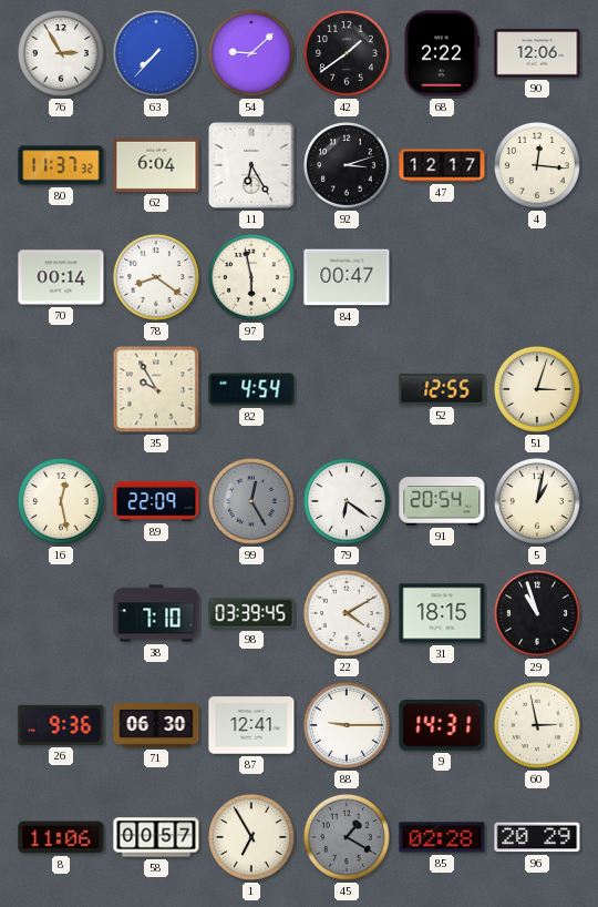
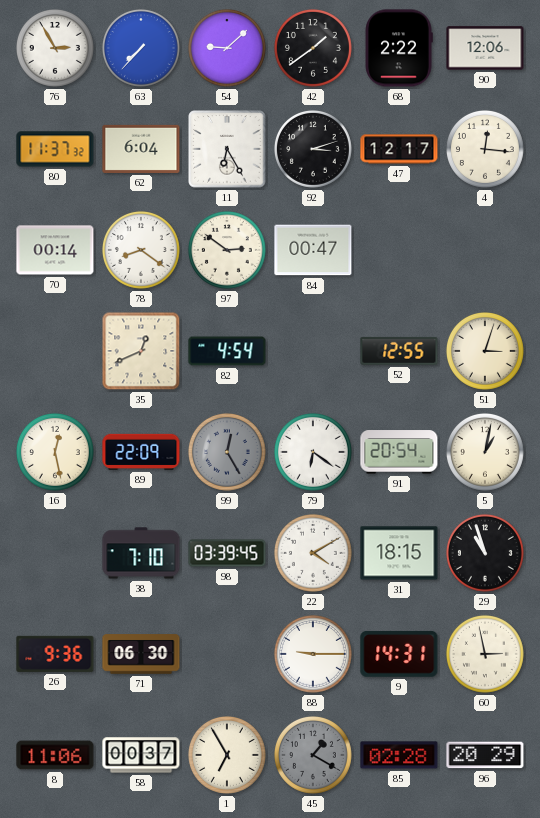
97: 5:58 -> 2:51
35: 9:55 -> 12:41
87: 12:41 -> none
58: 00:57 -> 00:37
